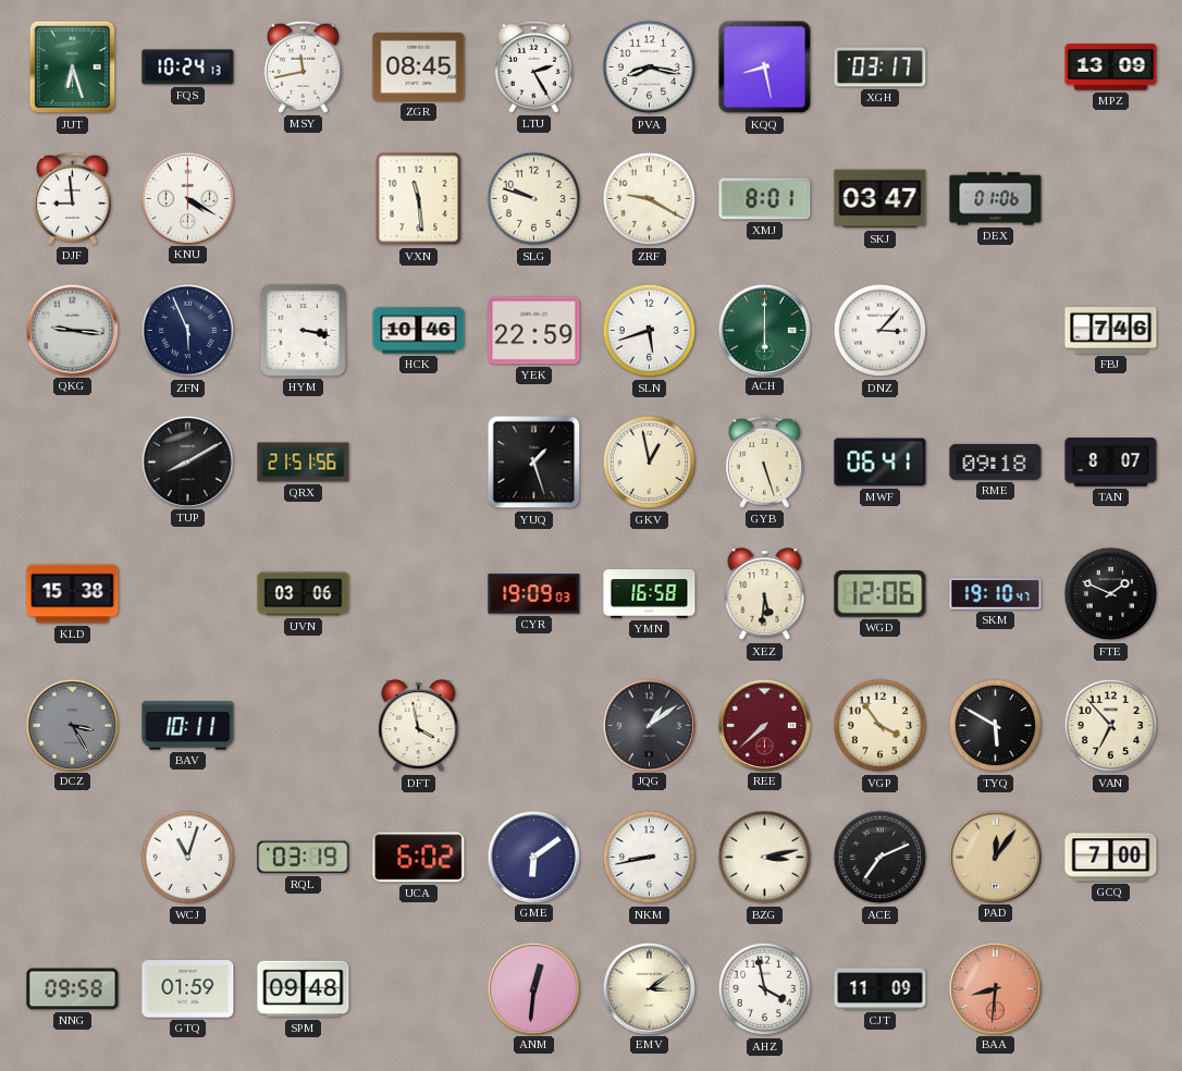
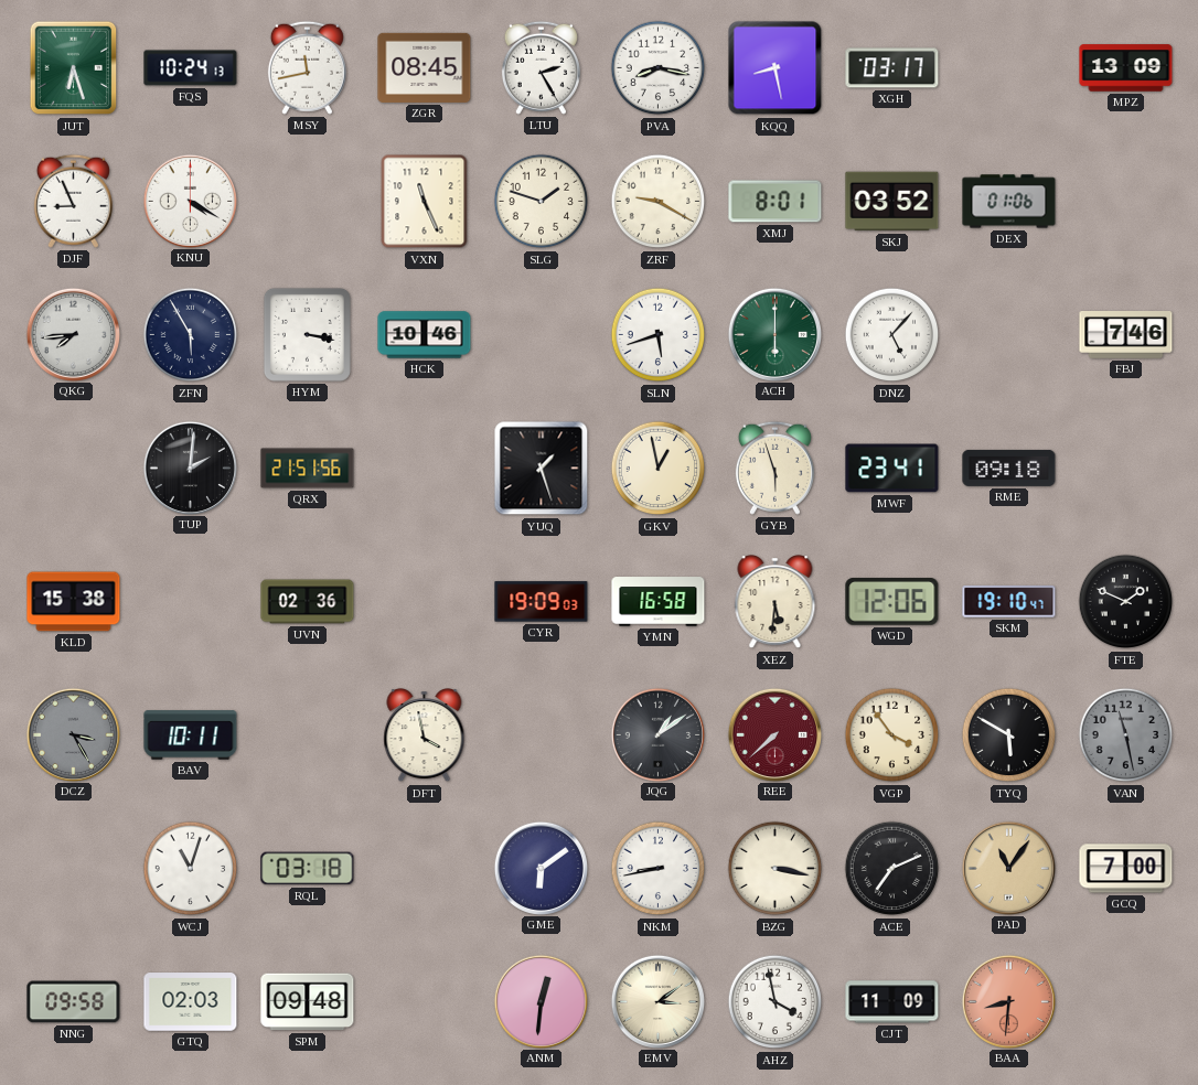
DJF: 8:59 -> 8:56
VXN: 11:29 -> 11:26
SLG: 9:48 -> 1:48
SKJ: 03:47 -> 03:52
QKG: 9:16 -> 7:44
ZFN: 5:56 -> 5:55
YEK: 22:59 -> none
DNZ: 3:07 -> 5:07
TUP: 8:10 -> 2:01
GYB: 5:27 -> 5:57
MWF: 06:41 -> 23:41
TAN: 8:07 -> none
UVN: 03:06 -> 02:36
VAN: 6:53 -> 11:28
VAN dial: cream -> grey
RQL: 03:19 -> 03:18
UCA: 6:02 -> none
BZG: 3:13 -> 3:17
PAD: 12:06 -> 11:06
GTQ: 01:59 -> 02:03
